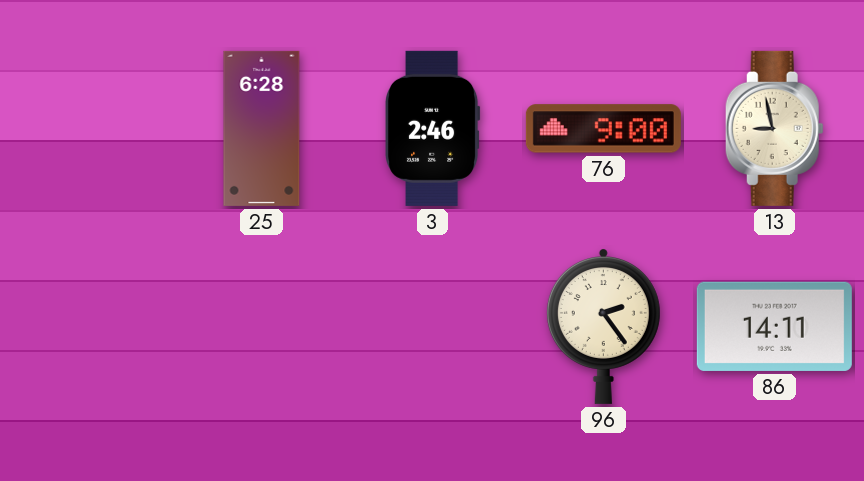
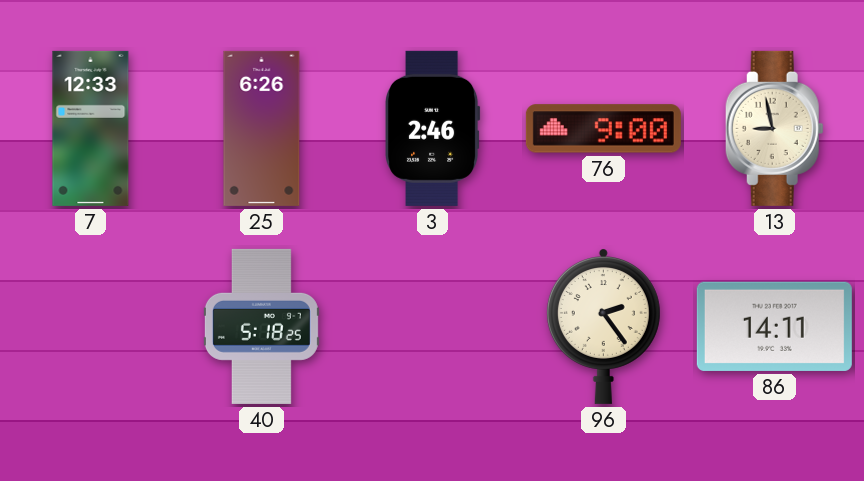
7: none -> 12:33
25: 6:28 -> 6:26
40: none -> 5:18
